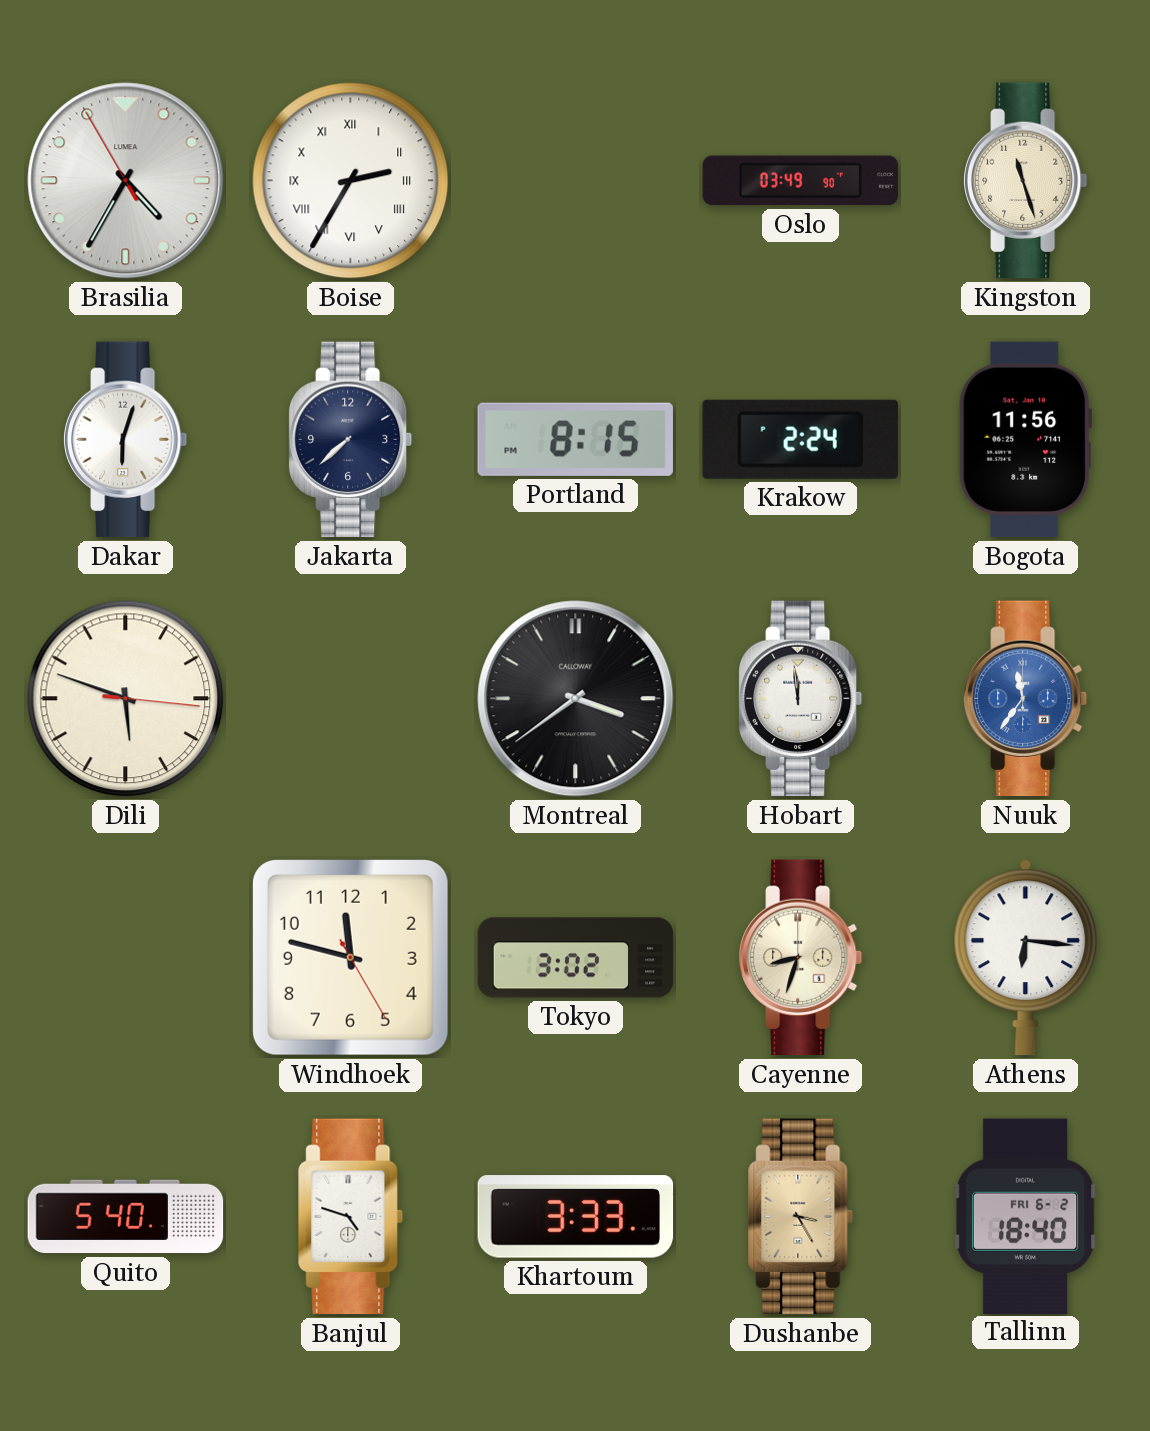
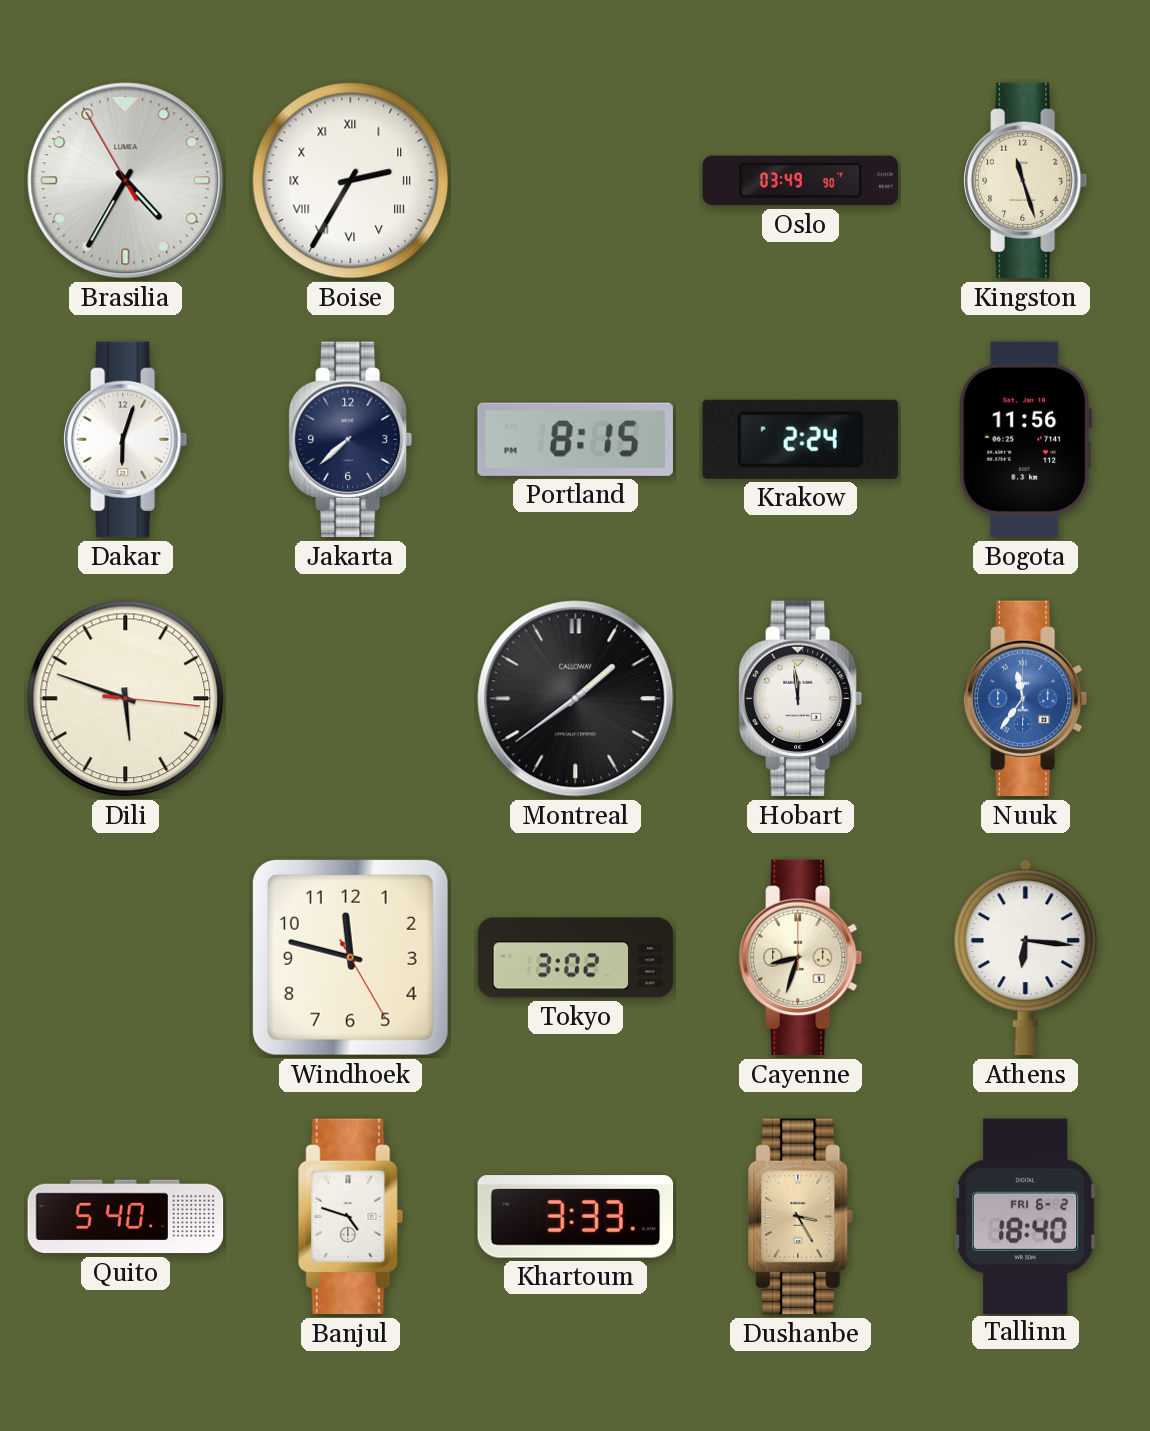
Montreal: 3:39 -> 1:39
